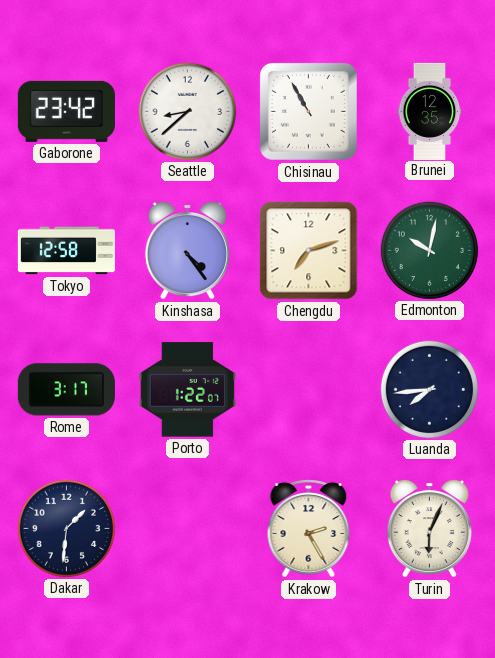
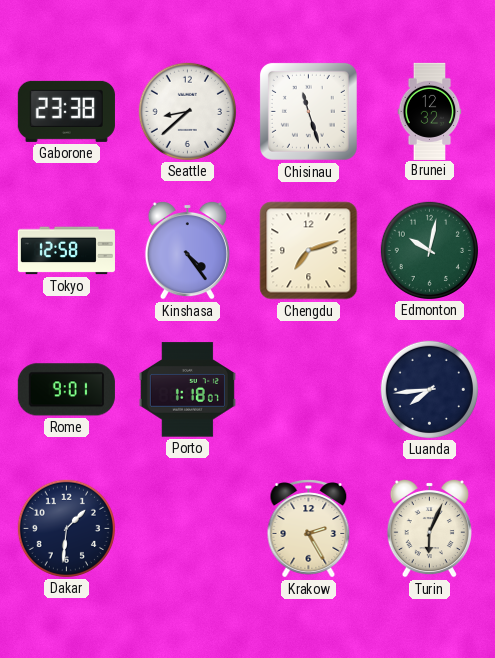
Gaborone: 23:42 -> 23:38
Chisinau: 10:55 -> 11:27
Brunei: 12:35 -> 12:32
Rome: 3:17 -> 9:01
Porto: 1:22 -> 1:18
